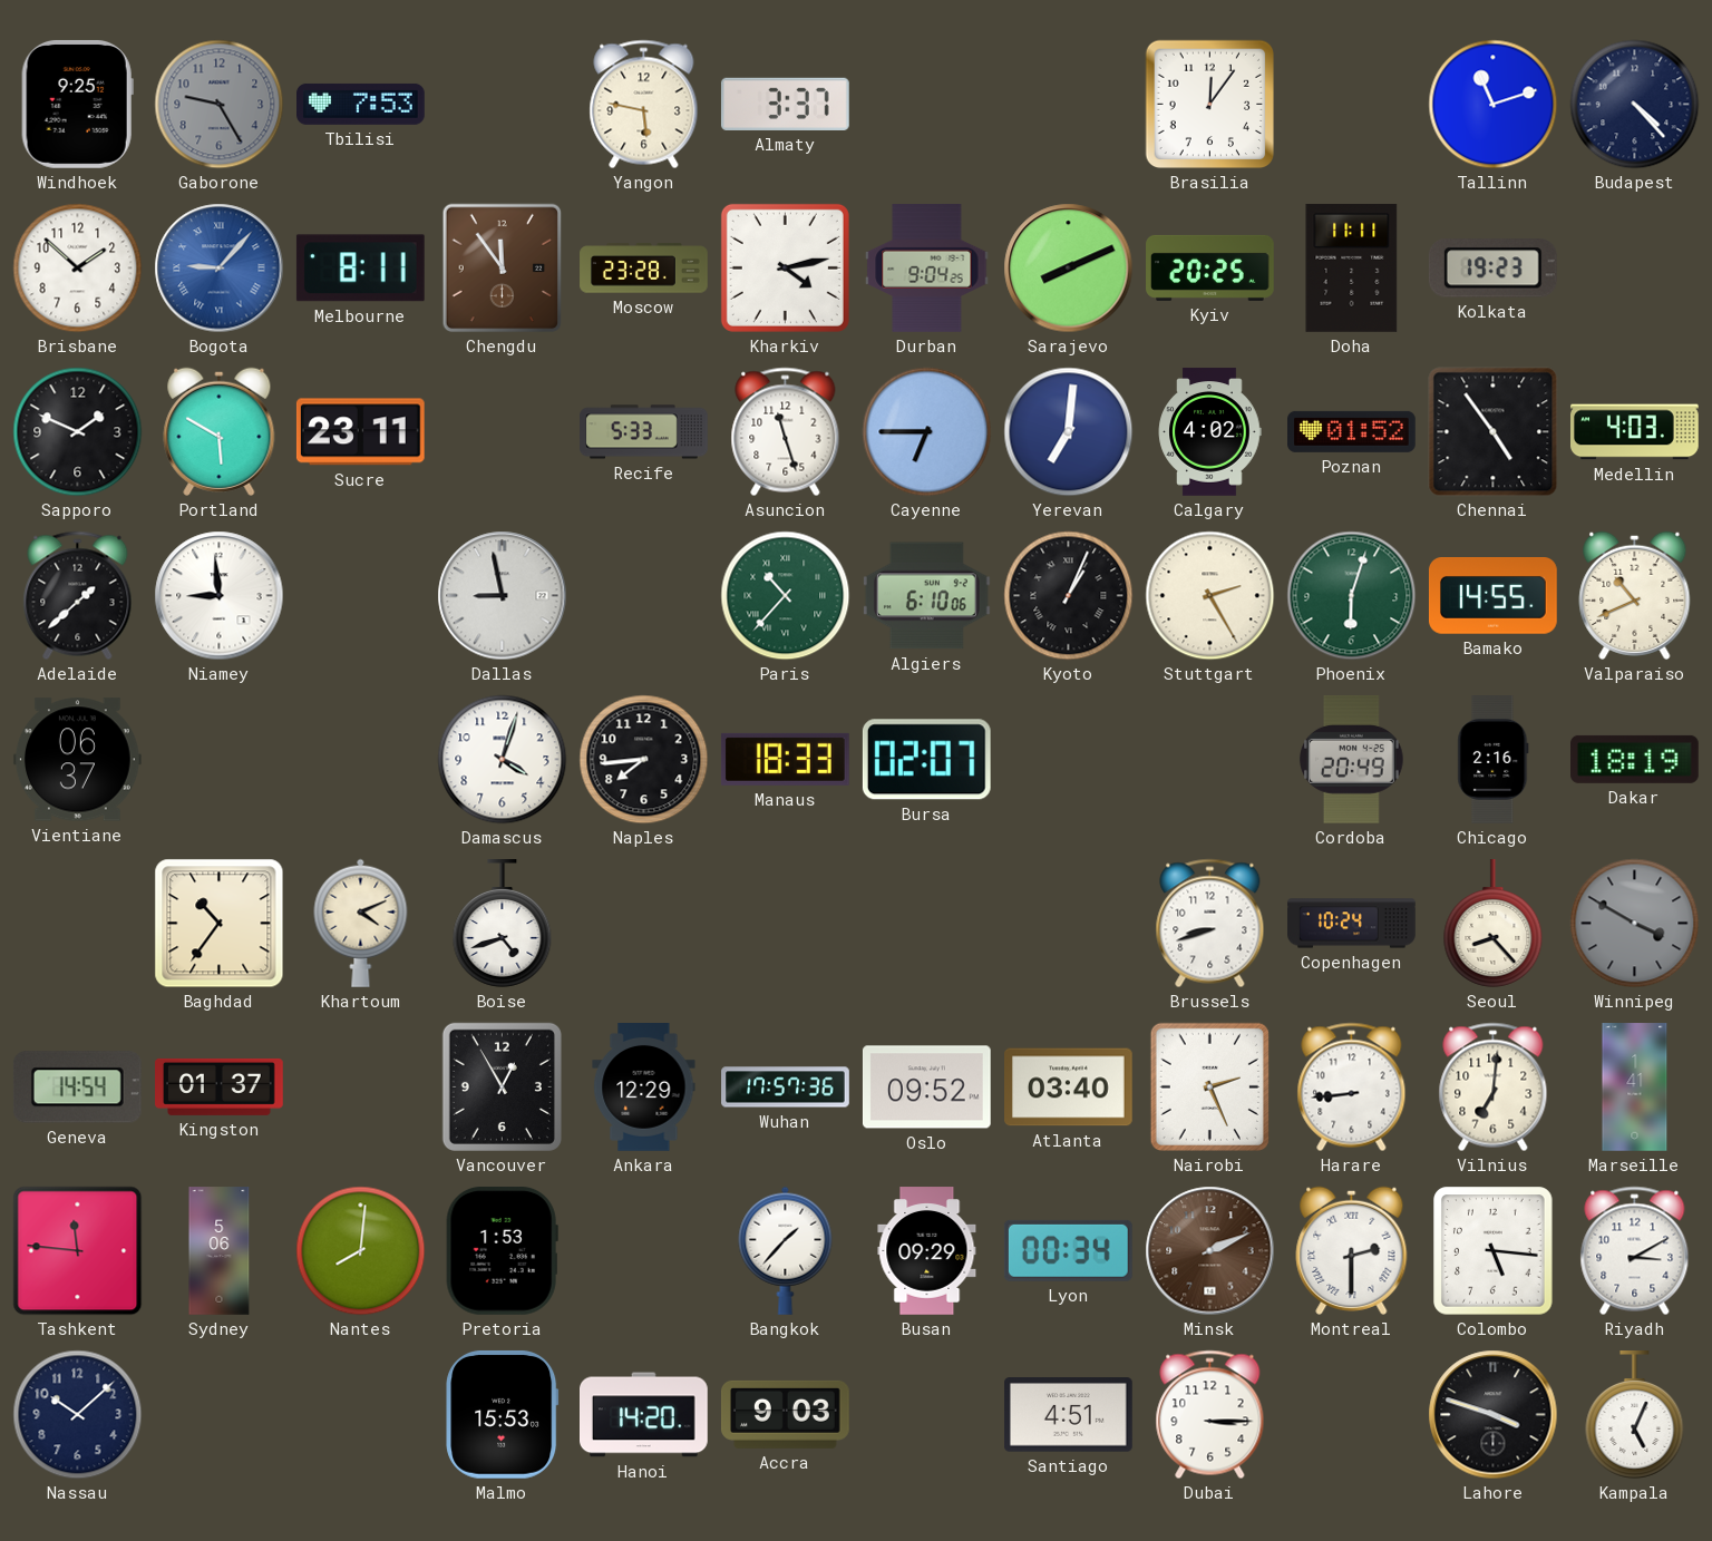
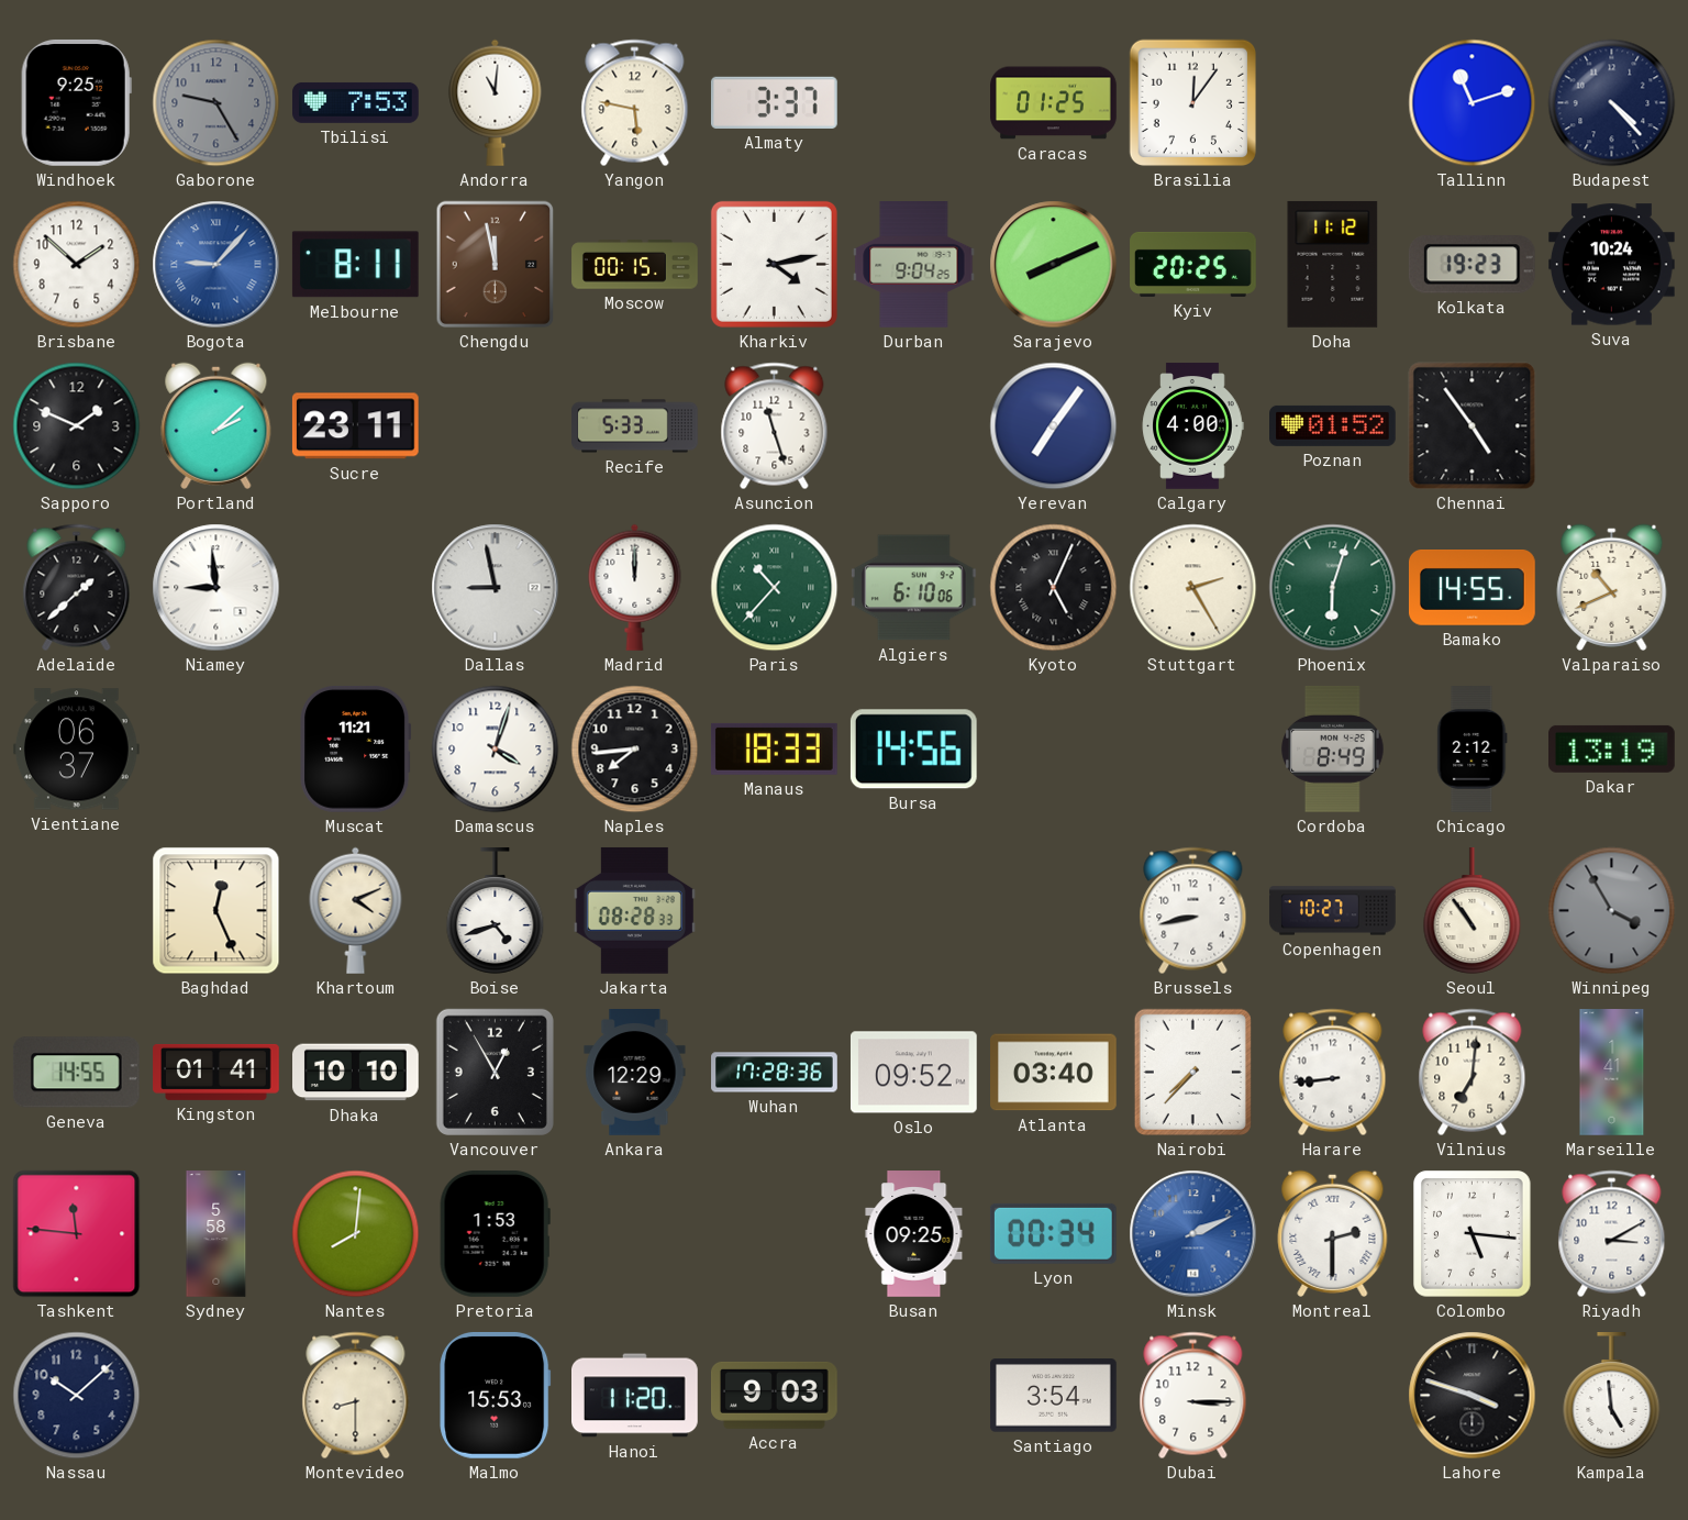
Andorra: none -> 11:01
Caracas: none -> 01:25
Chengdu: 11:54 -> 11:58
Moscow: 23:28 -> 00:15
Doha: 11:11 -> 11:12
Suva: none -> 10:24
Portland: 5:50 -> 2:08
Cayenne: 6:45 -> none
Yerevan: 7:01 -> 7:06
Calgary: 4:02 -> 4:00
Medellin: 4:03 -> none
Madrid: none -> 12:00
Kyoto: 1:04 -> 5:04
Muscat: none -> 11:21
Bursa: 02:07 -> 14:56
Cordoba: 20:49 -> 8:49
Chicago: 2:16 -> 2:12
Dakar: 18:19 -> 13:19
Baghdad: 10:36 -> 12:26
Jakarta: none -> 08:28
Brussels: 8:42 -> 8:43
Copenhagen: 10:24 -> 10:27
Seoul: 8:23 -> 10:54
Winnipeg: 3:50 -> 3:55
Geneva: 14:54 -> 14:55
Kingston: 01:37 -> 01:41
Dhaka: none -> 10:10
Wuhan: 17:57 -> 17:28
Nairobi: 2:26 -> 7:37
Sydney: 5:06 -> 5:58
Bangkok: 1:37 -> none
Busan: 09:29 -> 09:25
Minsk dial: brown -> blue
Montevideo: none -> 8:30
Hanoi: 14:20 -> 11:20
Santiago: 4:51 -> 3:54
Kampala: 5:04 -> 4:59
